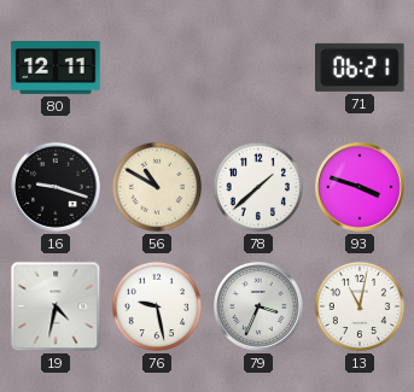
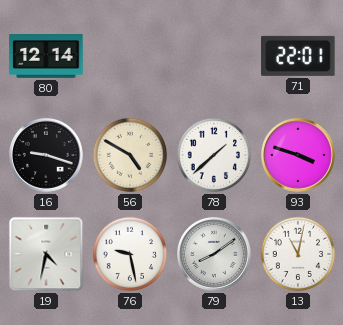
80: 12:11 -> 12:14
71: 06:21 -> 22:01
56: 10:50 -> 4:50
79: 3:34 -> 8:09
